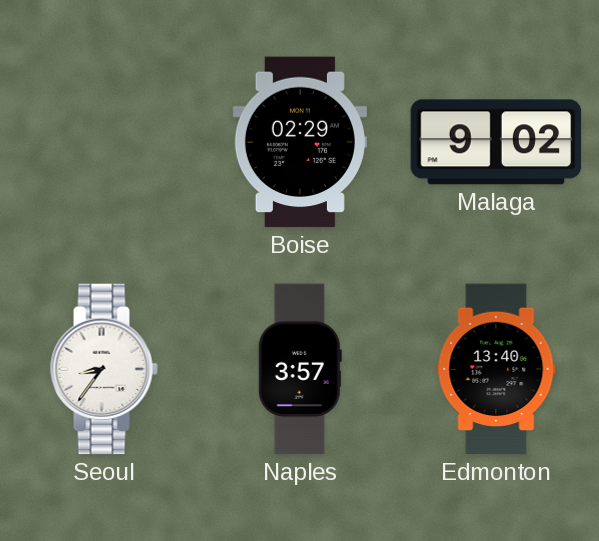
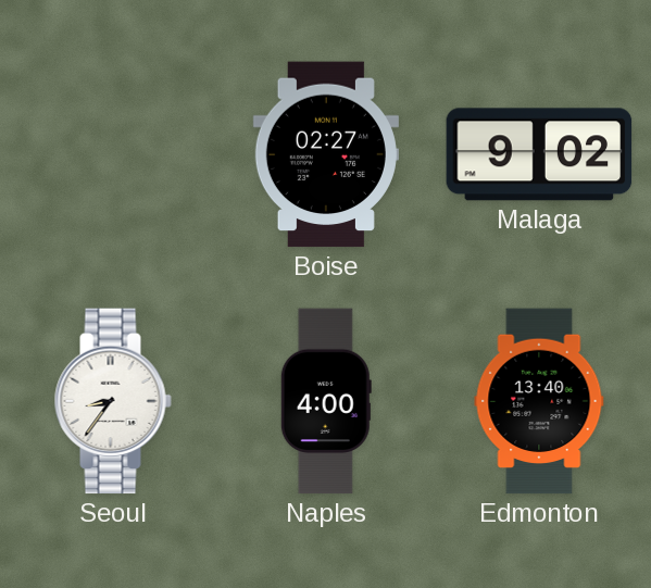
Boise: 02:29 -> 02:27
Naples: 3:57 -> 4:00
